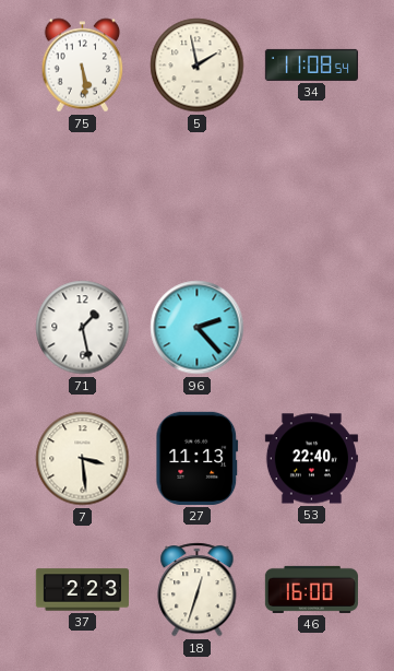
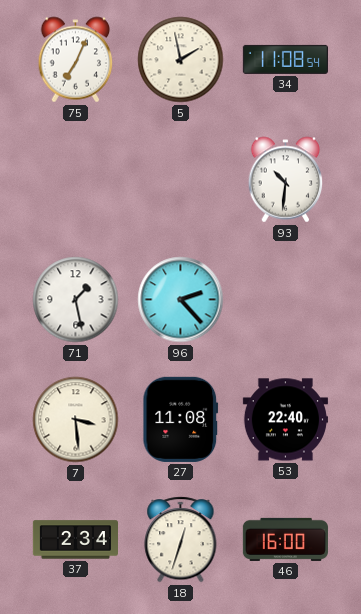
75: 5:29 -> 7:04
93: none -> 10:31
27: 11:13 -> 11:08
37: 2:23 -> 2:34
